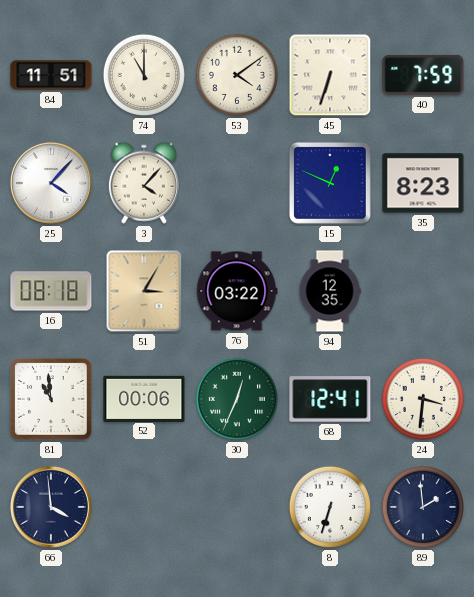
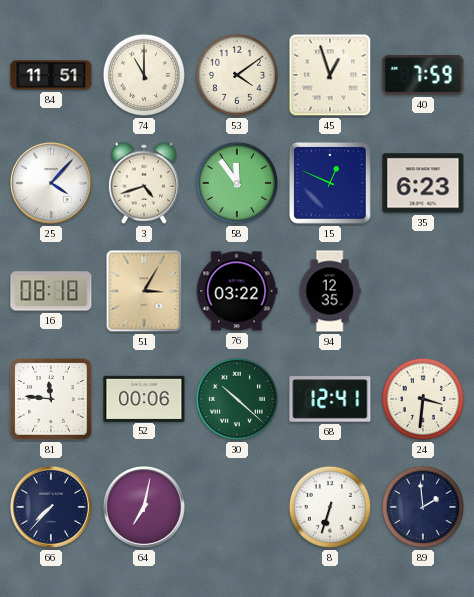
45: 6:33 -> 12:57
3: 4:07 -> 4:42
58: none -> 11:54
35: 8:23 -> 6:23
81: 10:59 -> 11:46
30: 12:34 -> 10:22
66: 3:59 -> 7:37
64: none -> 7:02
